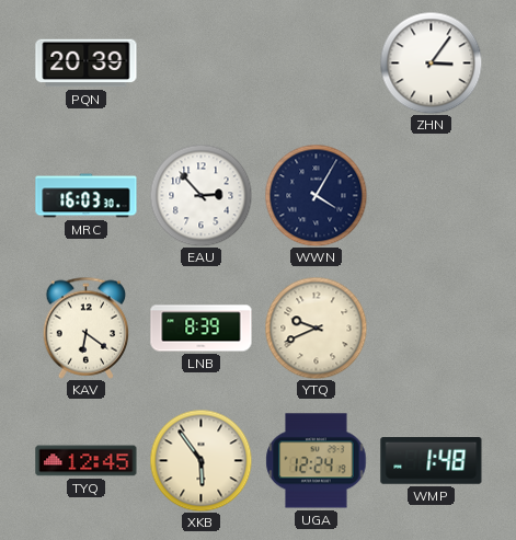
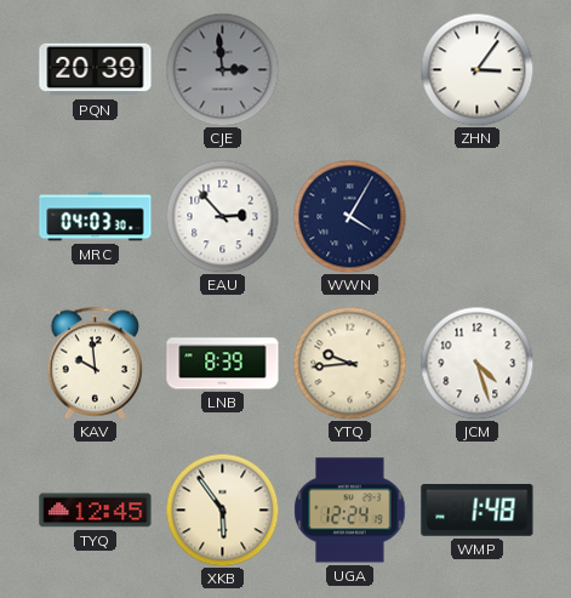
CJE: none -> 2:59
MRC: 16:03 -> 04:03
KAV: 6:21 -> 9:59
YTQ: 9:41 -> 9:44
JCM: none -> 4:27
